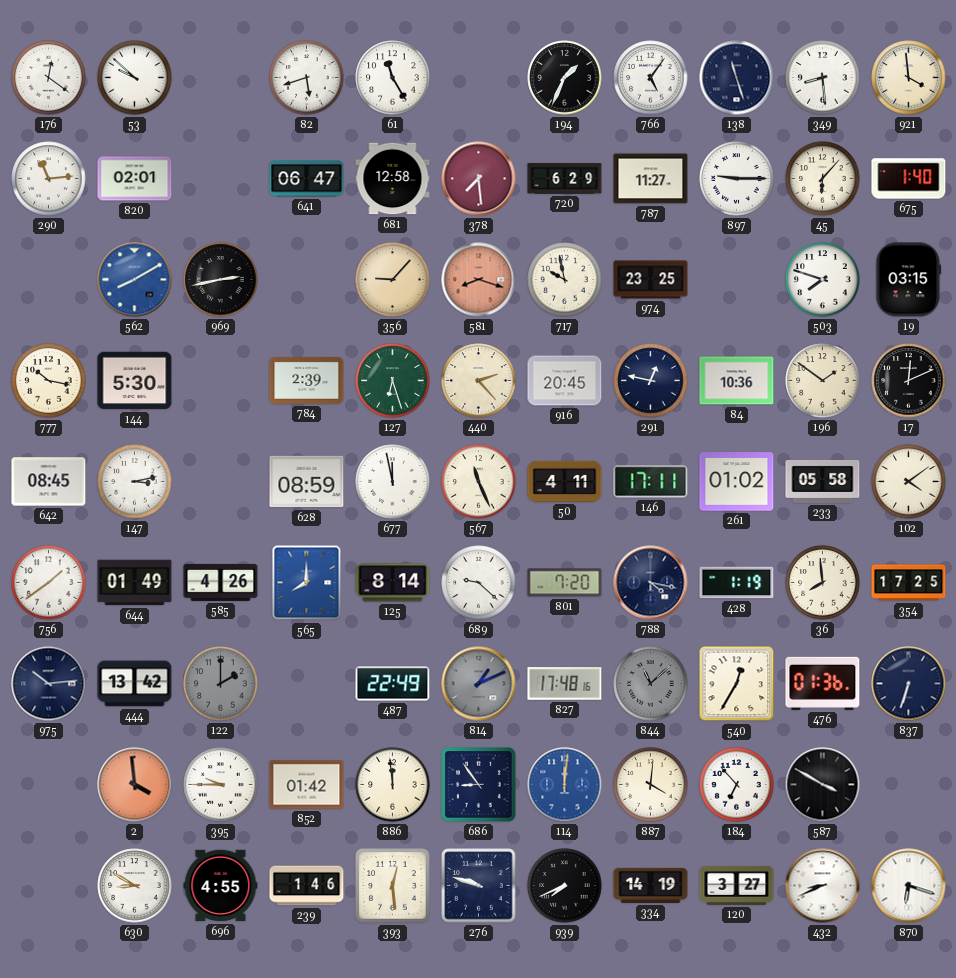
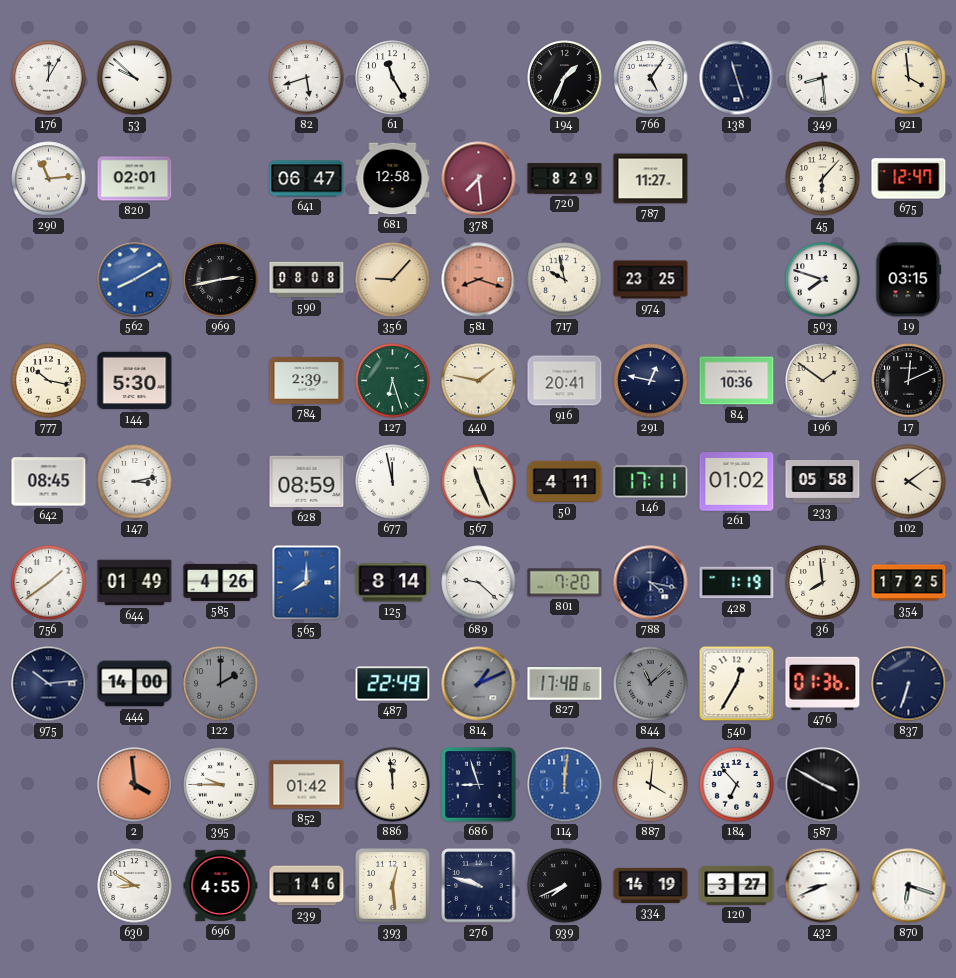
176: 12:21 -> 12:05
720: 6:29 -> 8:29
897: 9:15 -> none
675: 1:40 -> 12:47
590: none -> 08:08
440: 2:23 -> 1:47
916: 20:45 -> 20:41
444: 13:42 -> 14:00
686: 8:54 -> 8:57
